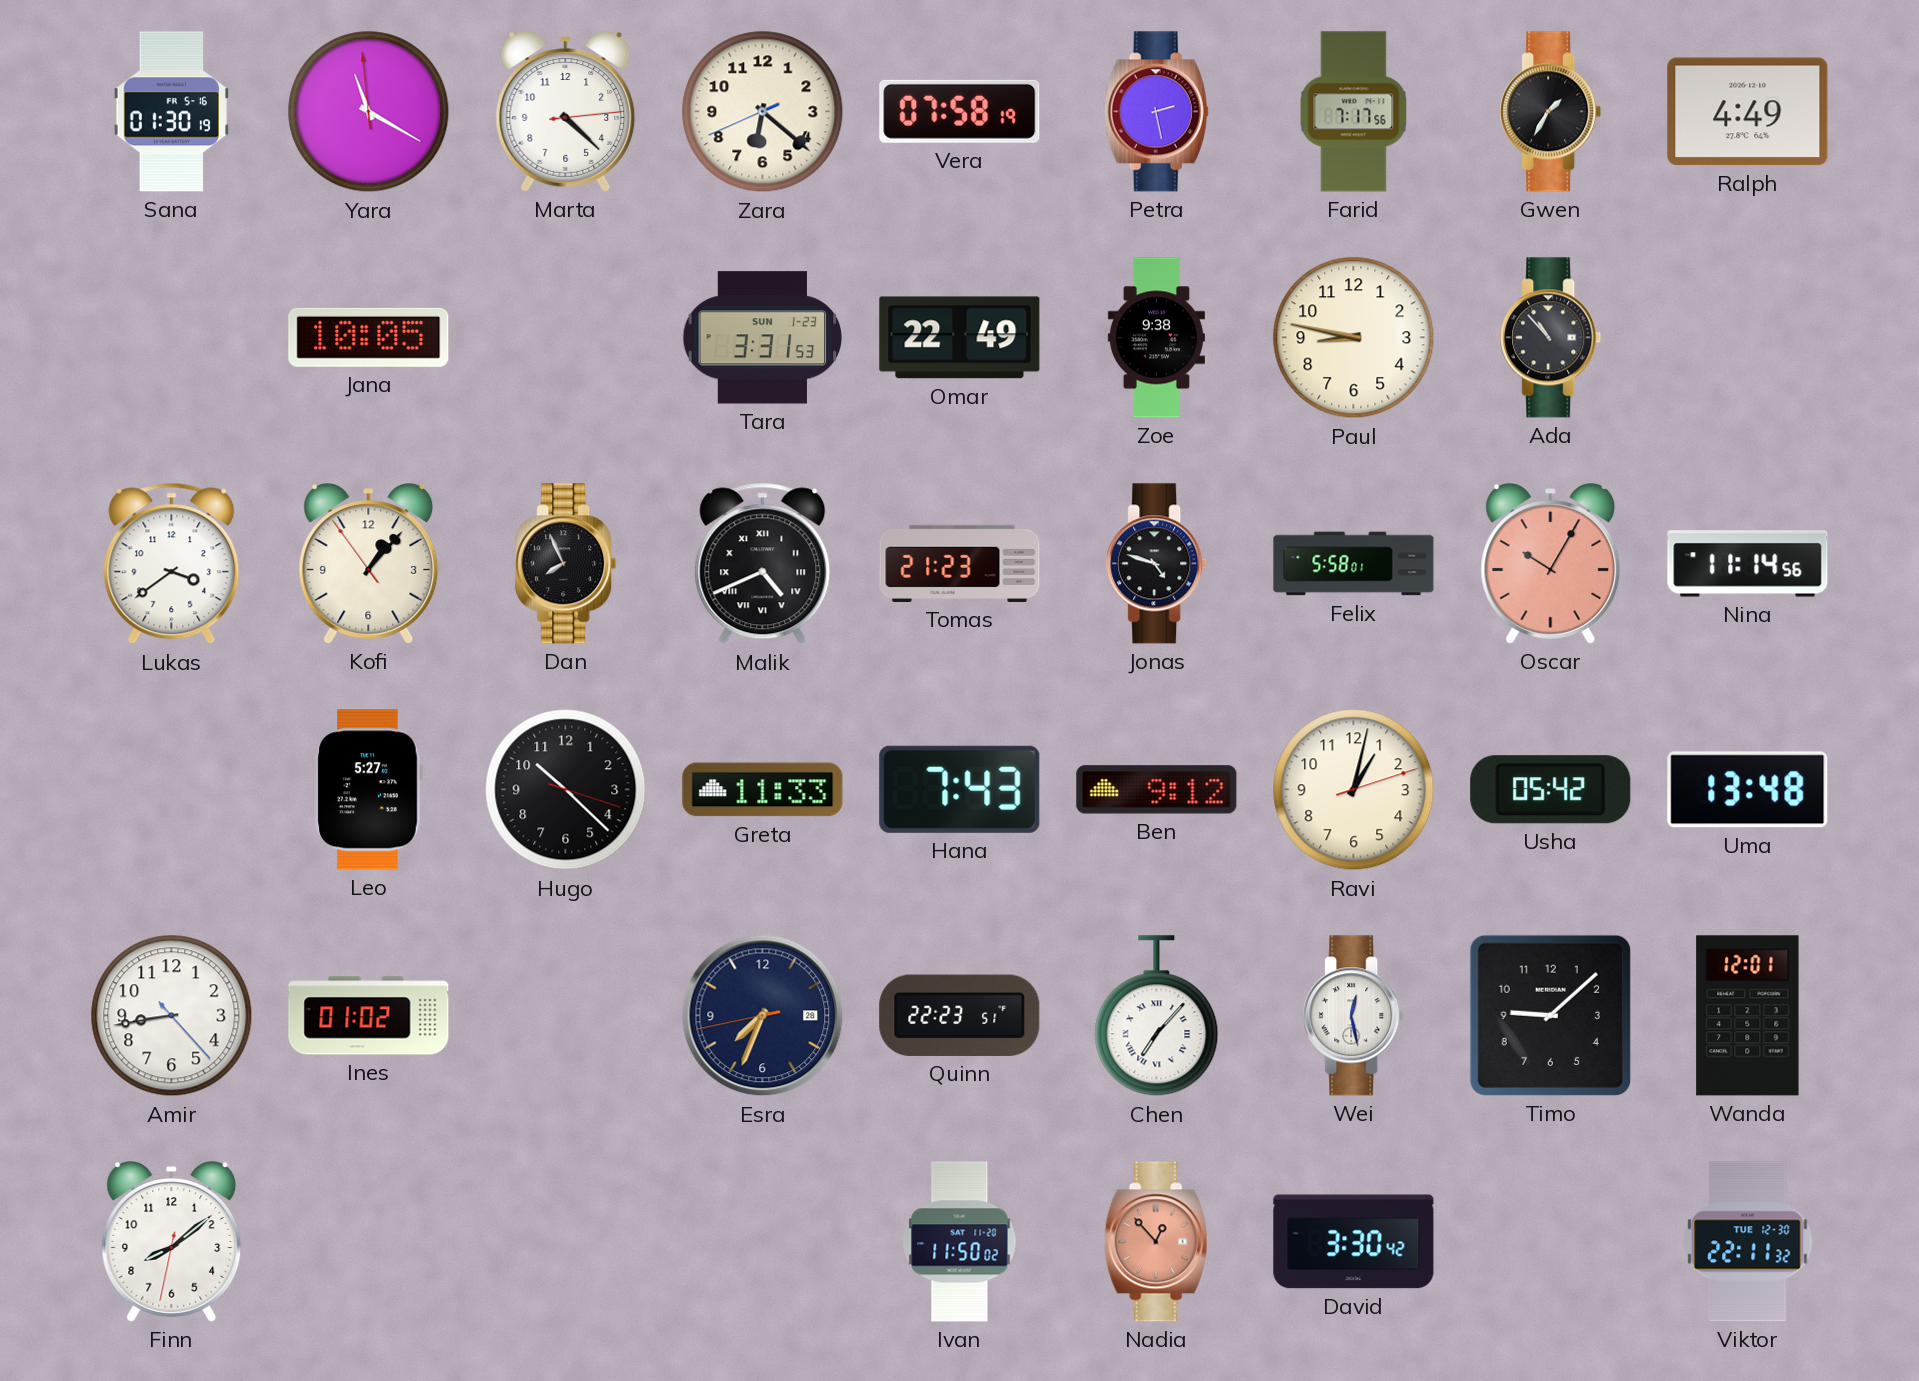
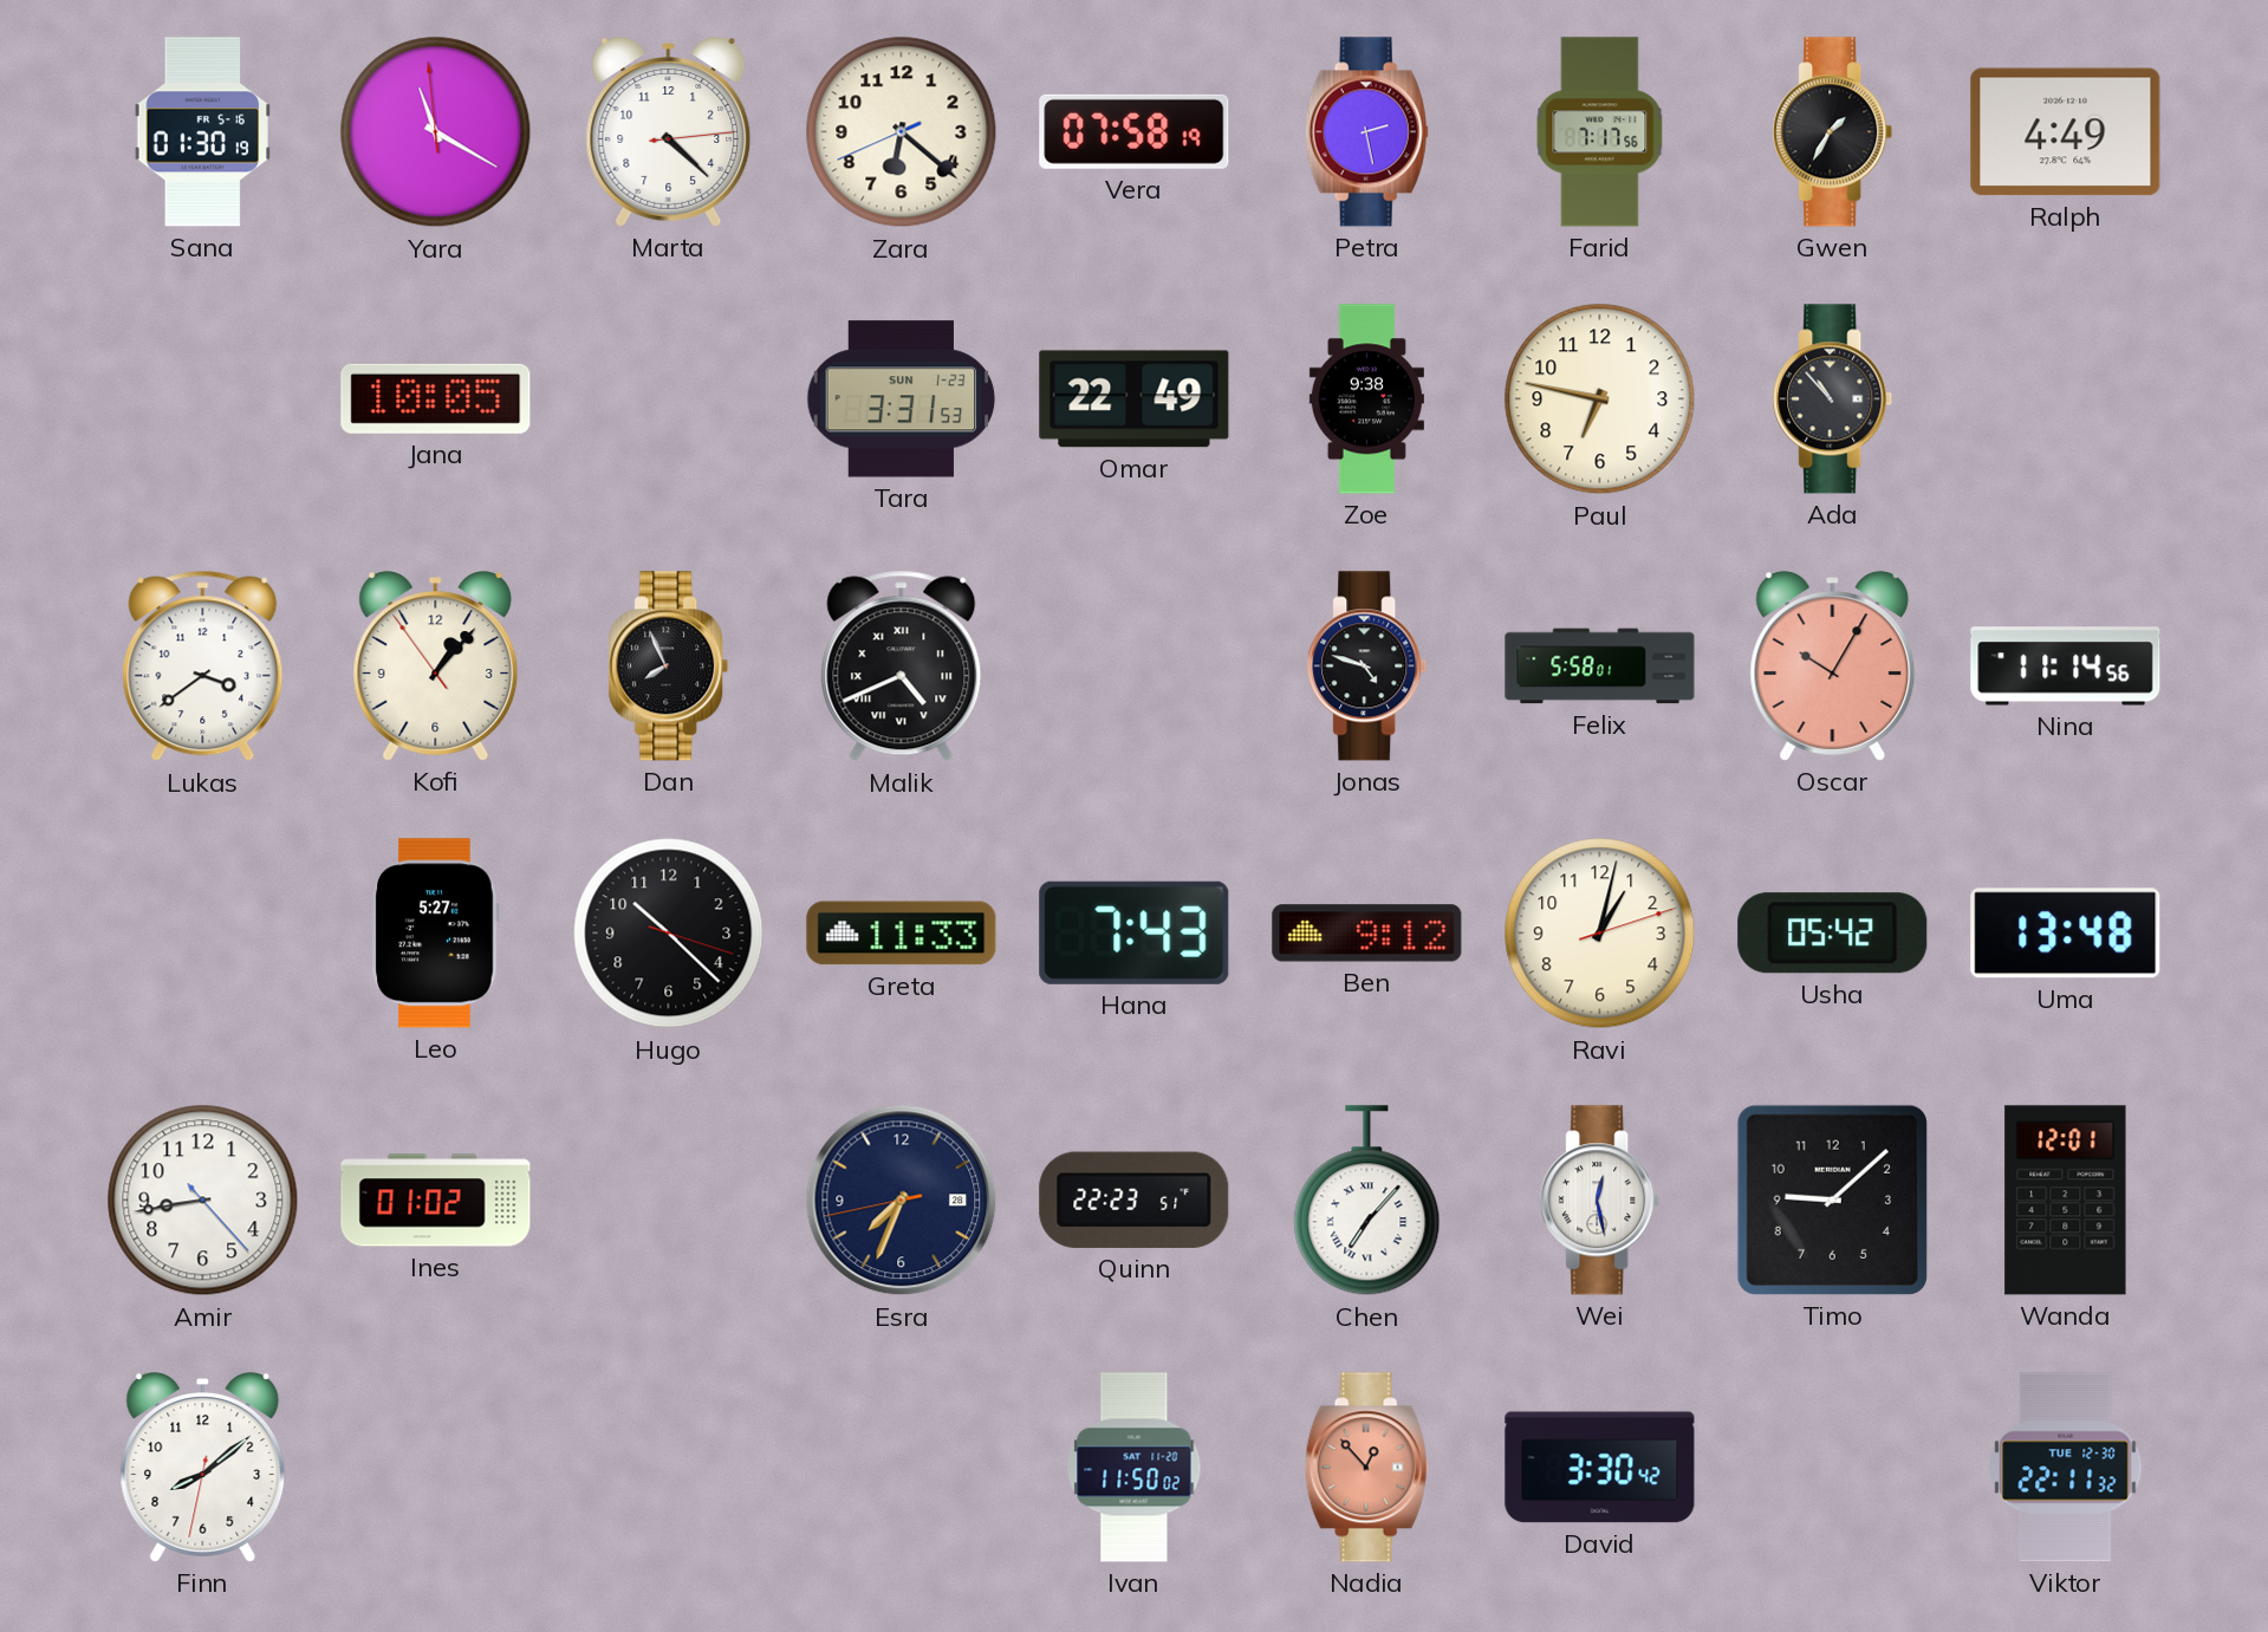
Paul: 8:47 -> 6:47
Tomas: 21:23 -> none
